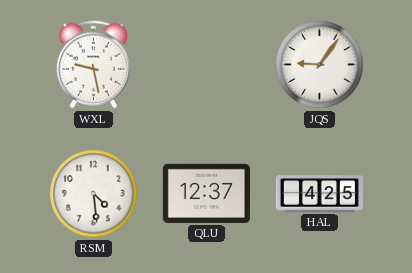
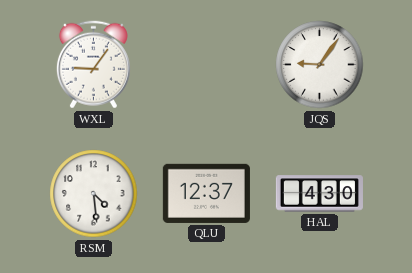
WXL: 9:28 -> 9:06
HAL: 4:25 -> 4:30
